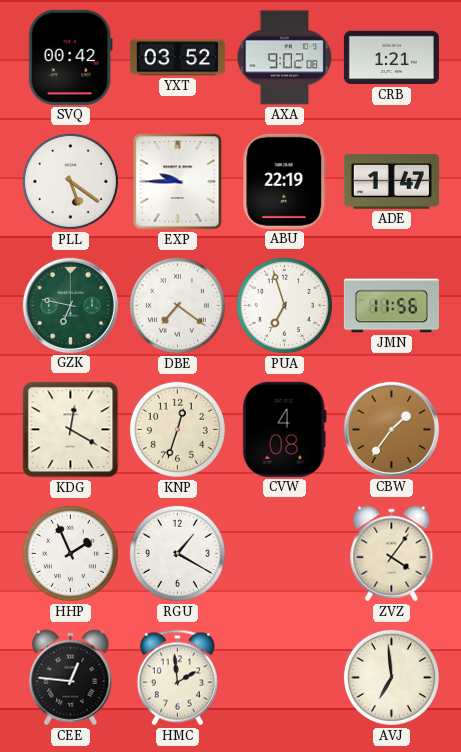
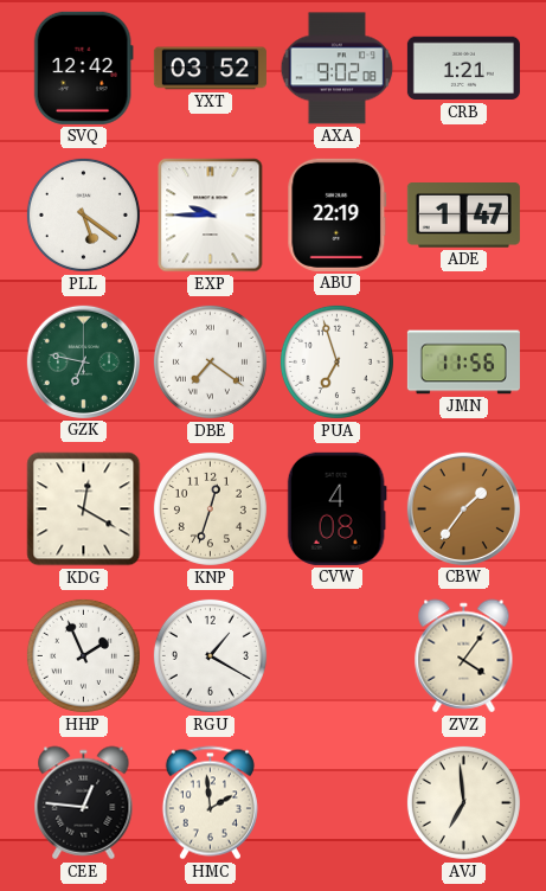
SVQ: 00:42 -> 12:42
